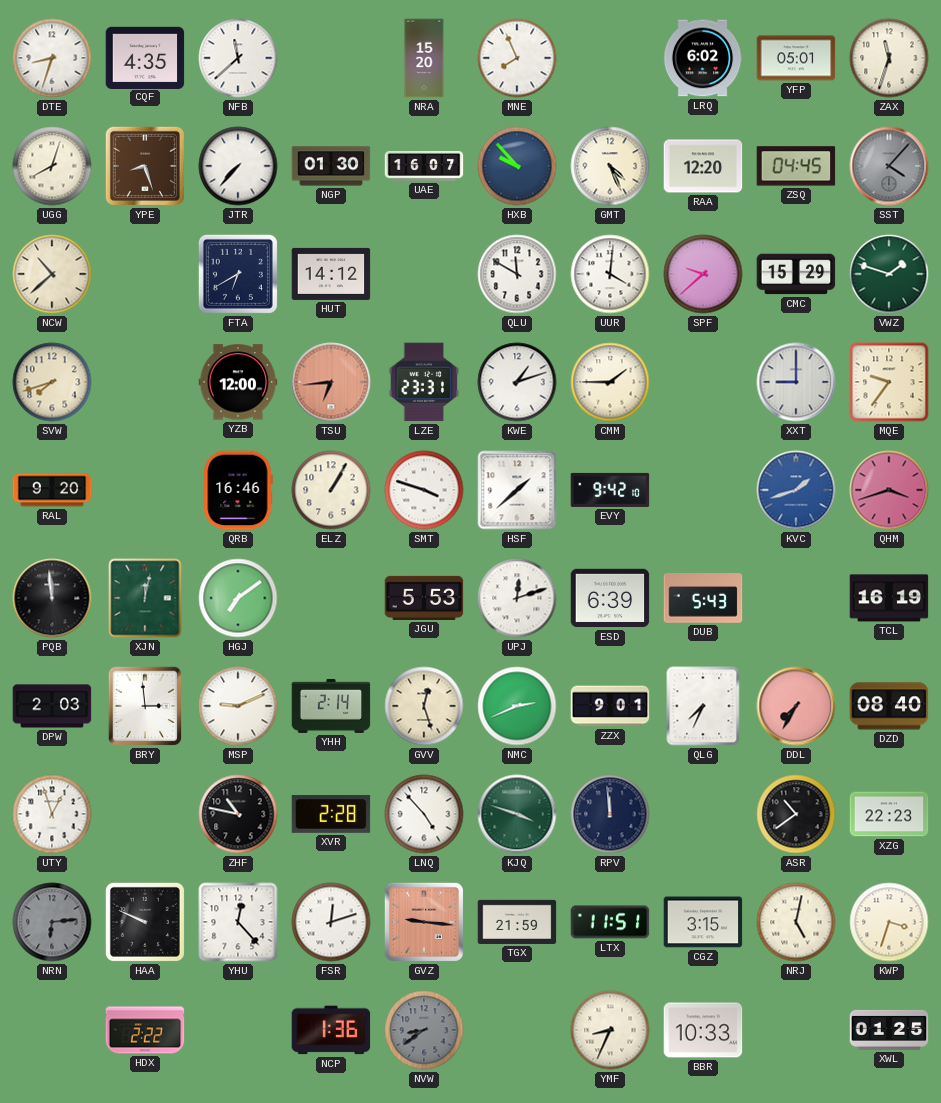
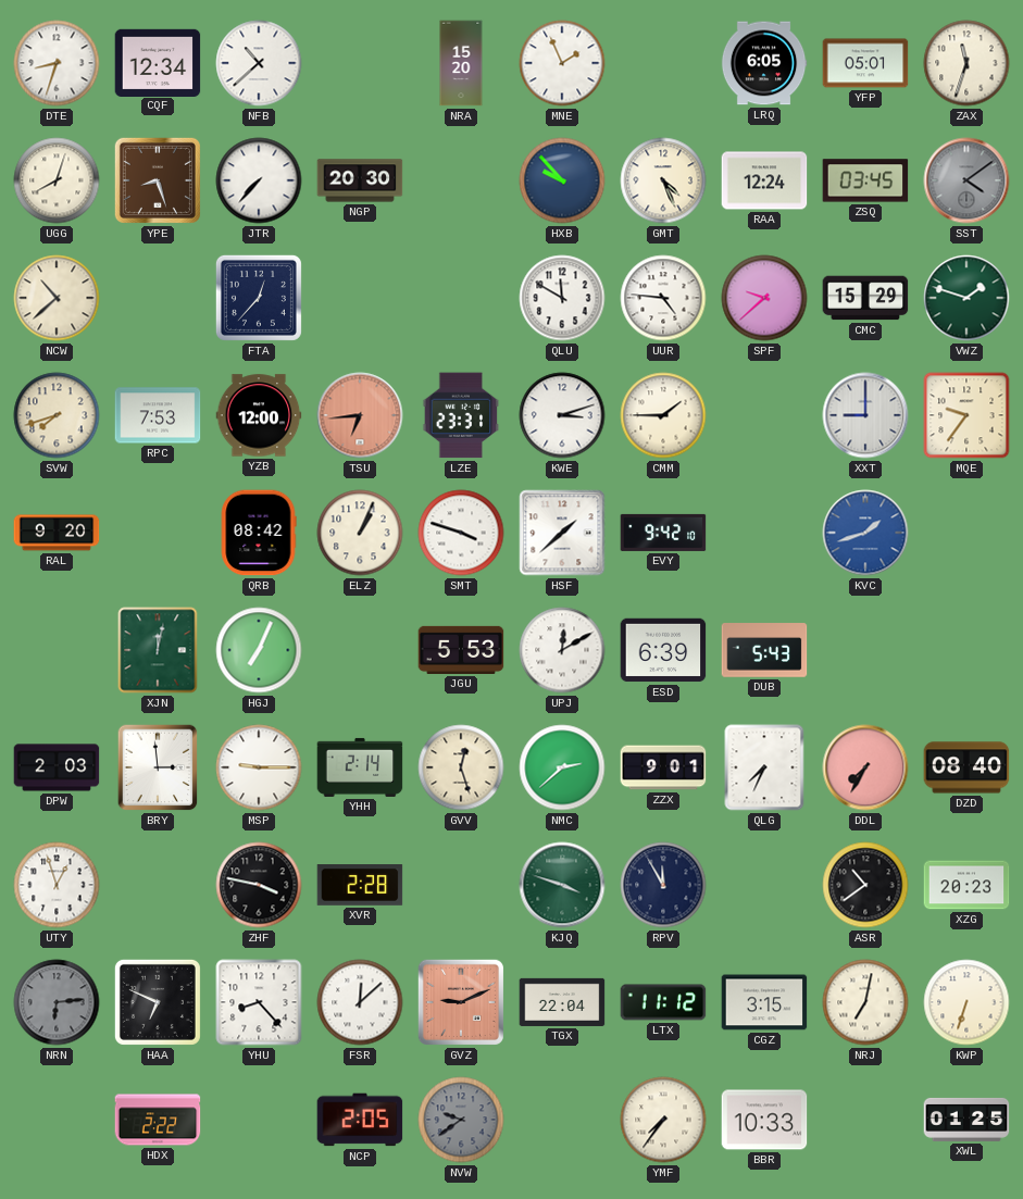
CQF: 4:35 -> 12:34
NFB: 11:38 -> 10:38
MNE: 7:56 -> 1:56
LRQ: 6:02 -> 6:05
NGP: 01:30 -> 20:30
UAE: 16:07 -> none
RAA: 12:20 -> 12:24
ZSQ: 04:45 -> 03:45
SST: 4:07 -> 4:09
FTA: 6:40 -> 12:37
HUT: 14:12 -> none
UUR: 4:01 -> 4:46
RPC: none -> 7:53
KWE: 1:12 -> 3:12
QRB: 16:46 -> 08:42
ELZ: 1:05 -> 1:04
QHM: 3:42 -> none
PQB: 11:59 -> none
HGJ: 7:09 -> 7:04
UPJ: 12:12 -> 12:10
TCL: 16:19 -> none
MSP: 9:11 -> 9:15
NMC: 2:41 -> 2:38
ZHF: 10:47 -> 3:47
LNQ: 4:53 -> none
RPV: 11:59 -> 11:55
XZG: 22:23 -> 20:23
HAA: 9:49 -> 6:49
YHU: 12:23 -> 8:23
FSR: 12:12 -> 12:08
GVZ: 9:16 -> 9:11
TGX: 21:59 -> 22:04
LTX: 11:51 -> 11:12
NRJ: 5:02 -> 7:02
KWP: 3:33 -> 6:33
NCP: 1:36 -> 2:05
NVW: 8:39 -> 9:39
YMF: 8:34 -> 7:36
